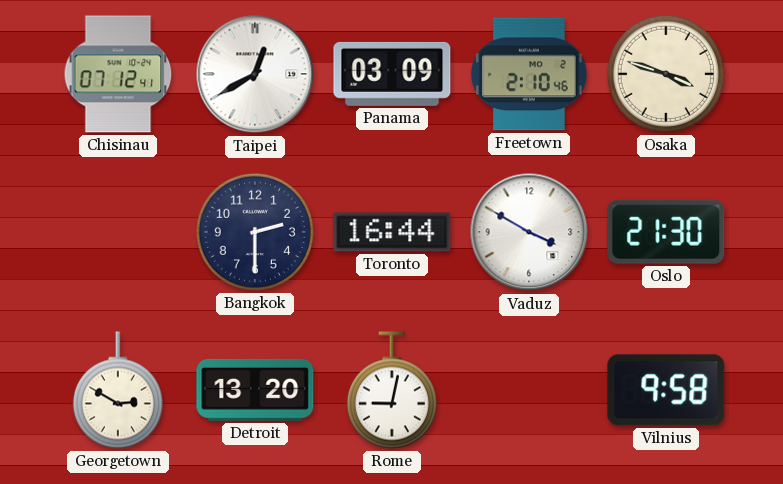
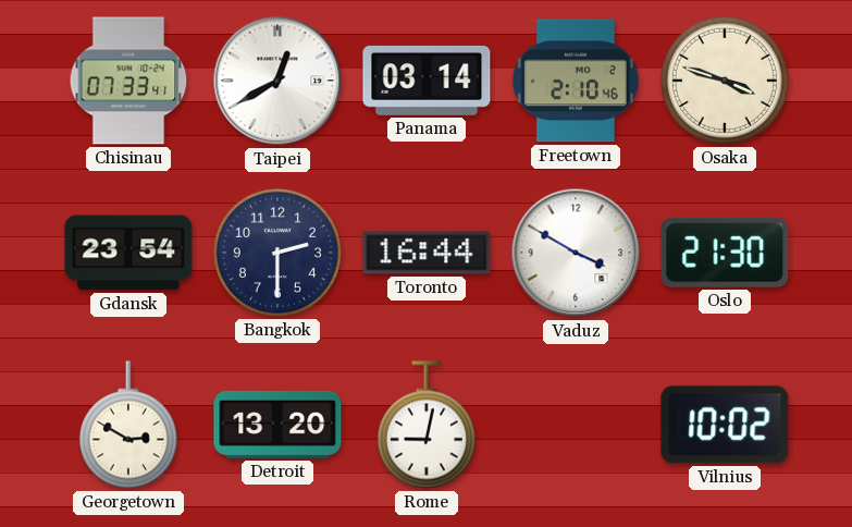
Chisinau: 07:12 -> 07:33
Panama: 03:09 -> 03:14
Gdansk: none -> 23:54
Vilnius: 9:58 -> 10:02
